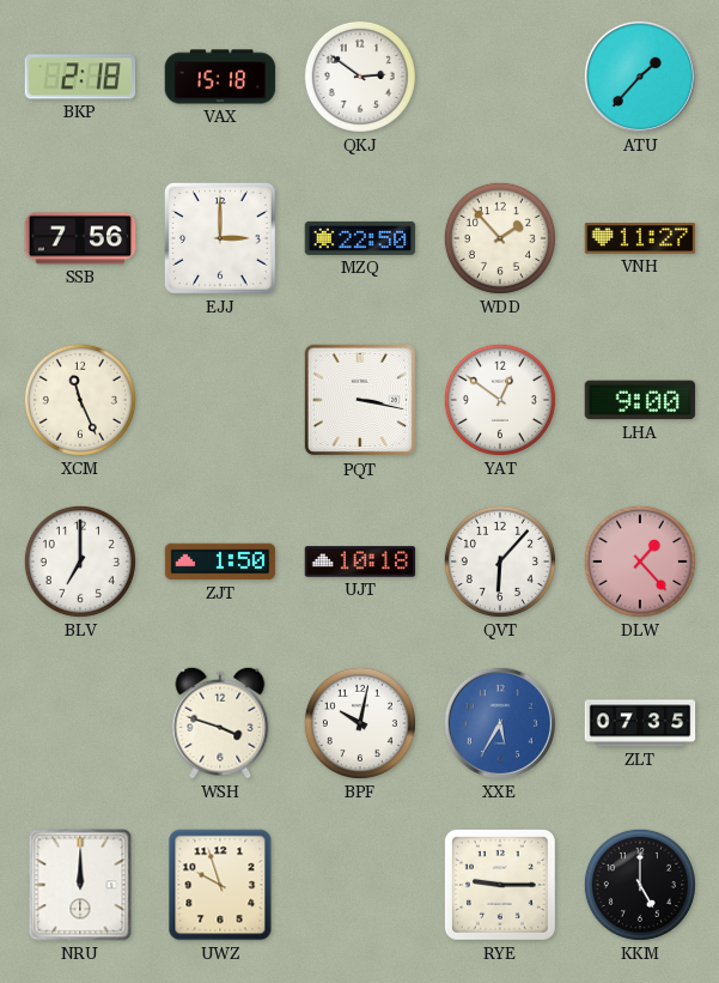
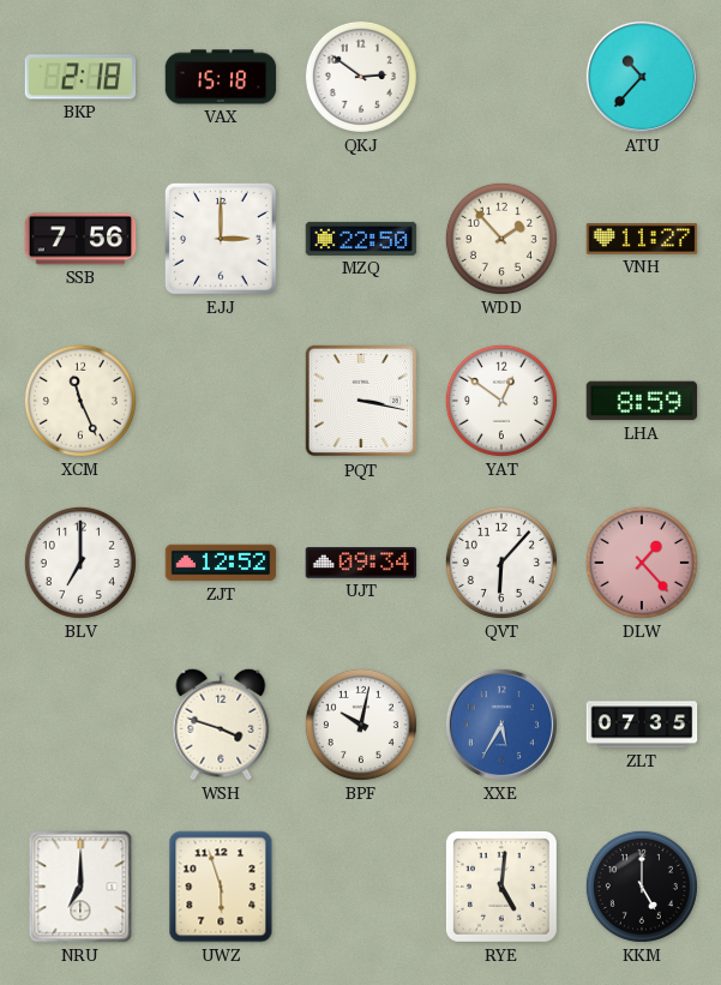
ATU: 1:37 -> 10:37
LHA: 9:00 -> 8:59
ZJT: 1:50 -> 12:52
UJT: 10:18 -> 09:34
NRU: 12:00 -> 7:00
UWZ: 9:57 -> 5:57
RYE: 9:15 -> 5:01
